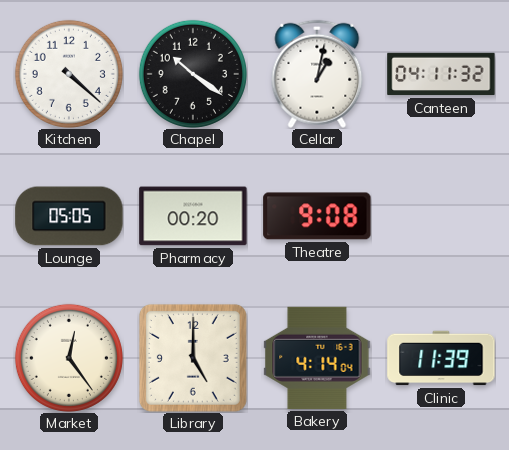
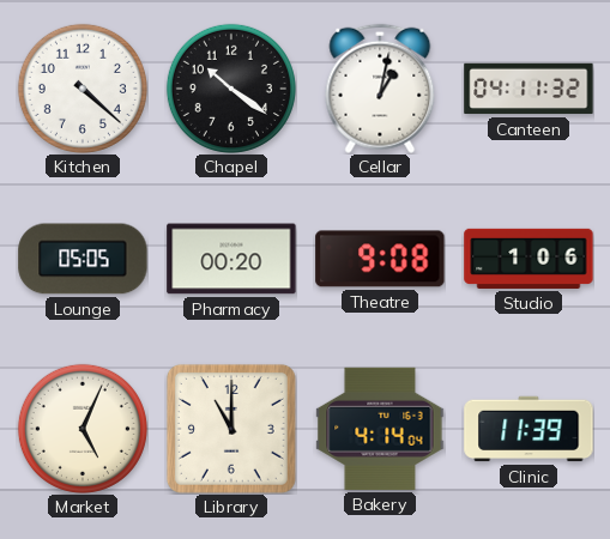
Studio: none -> 1:06
Market: 12:24 -> 5:04
Library: 5:00 -> 11:00
